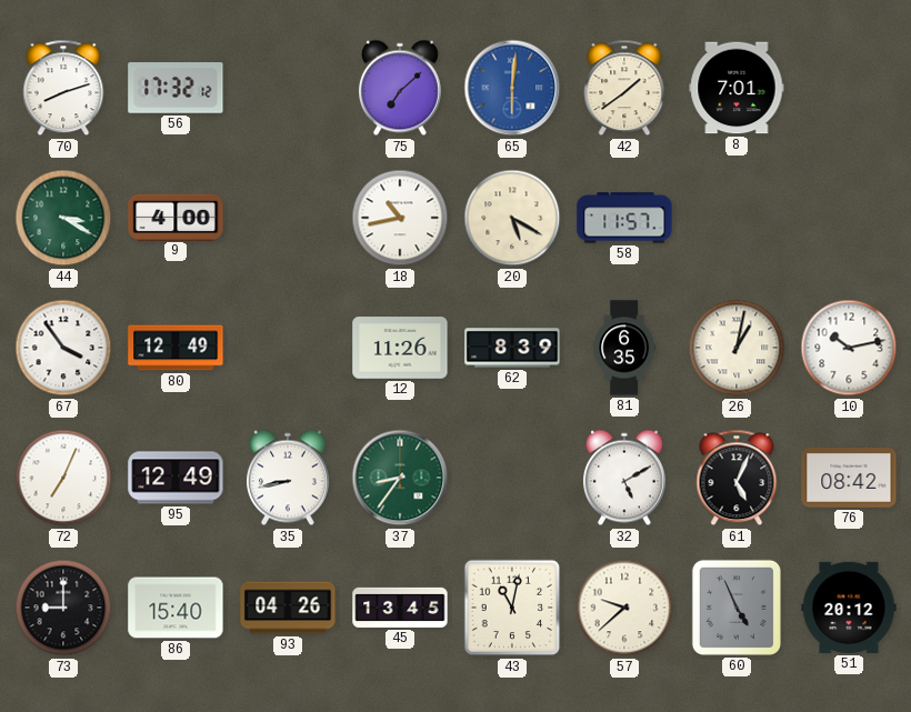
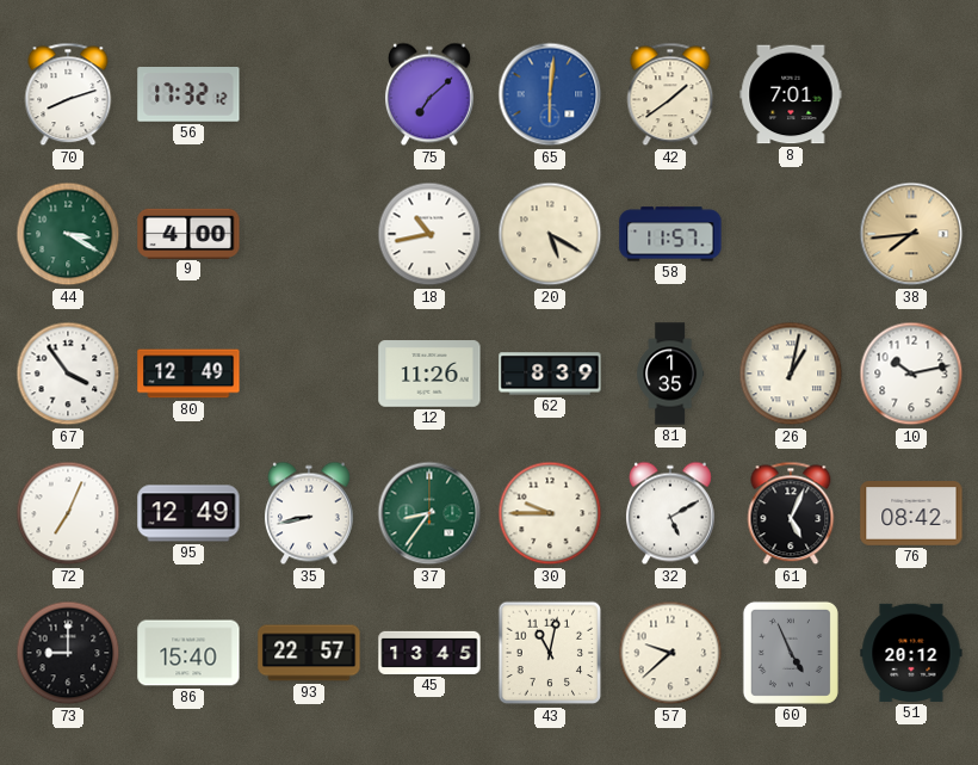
38: none -> 7:44
81: 6:35 -> 1:35
30: none -> 9:45
93: 04:26 -> 22:57
